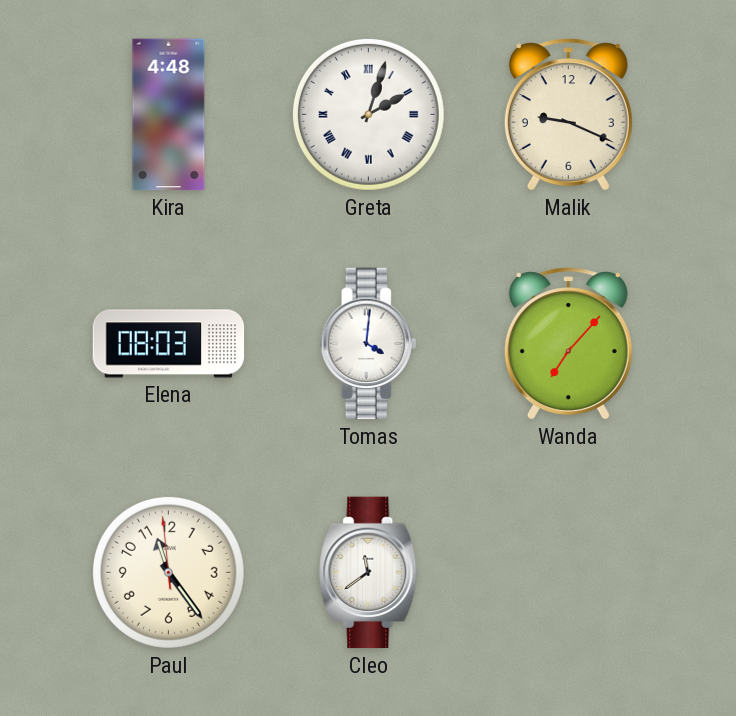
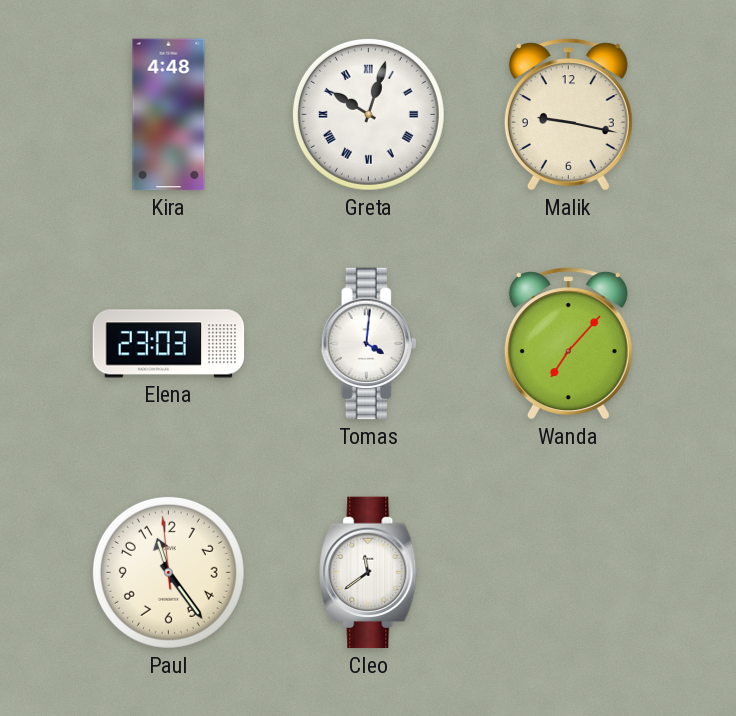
Greta: 2:03 -> 10:03
Malik: 9:19 -> 9:17
Elena: 08:03 -> 23:03
